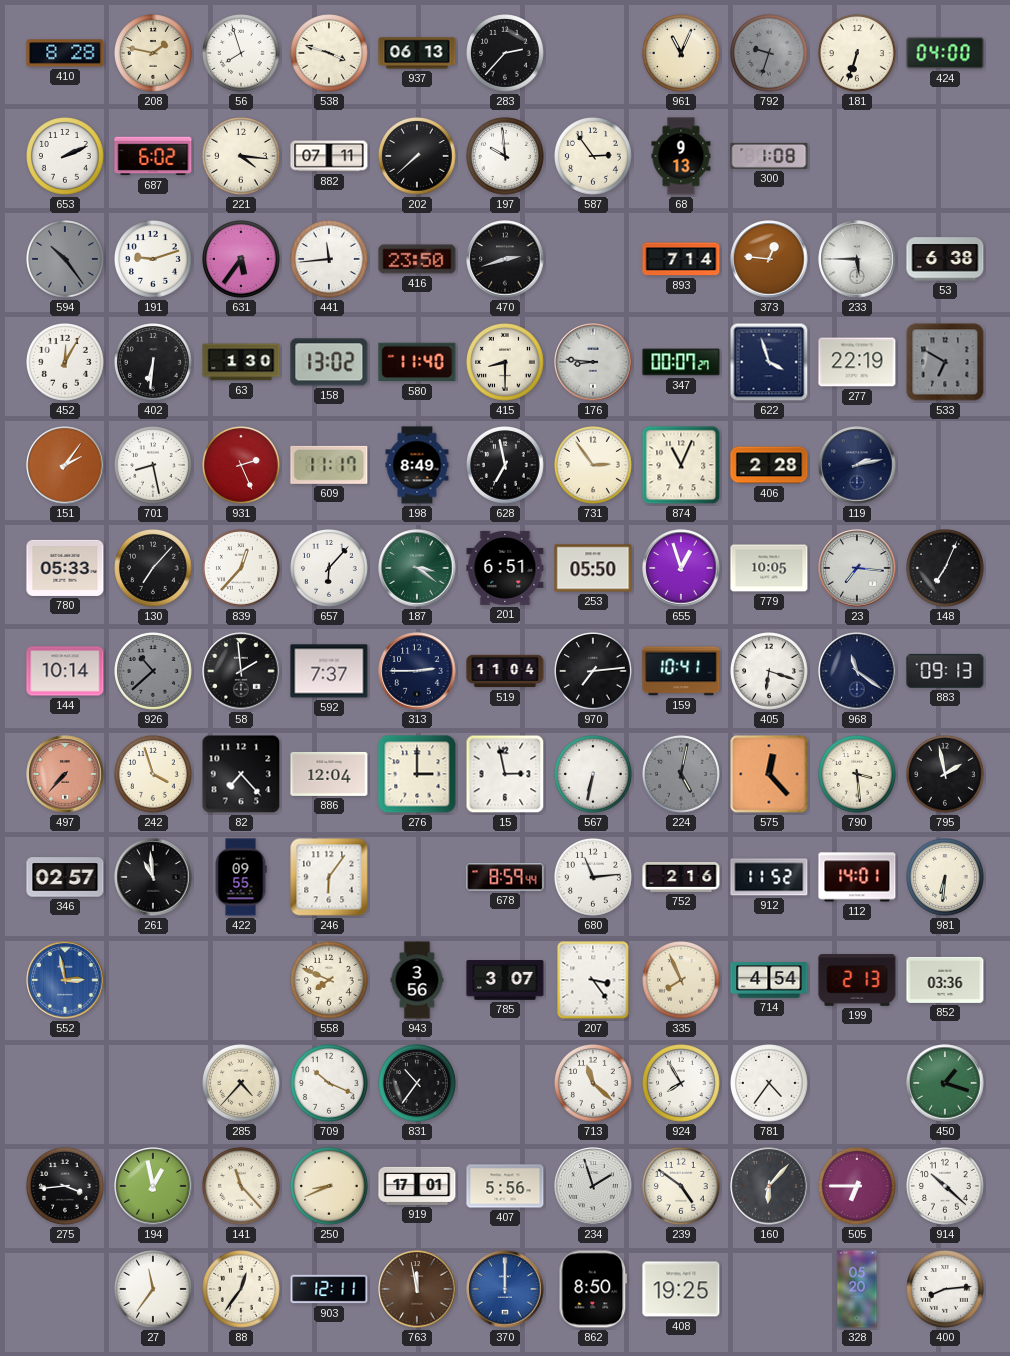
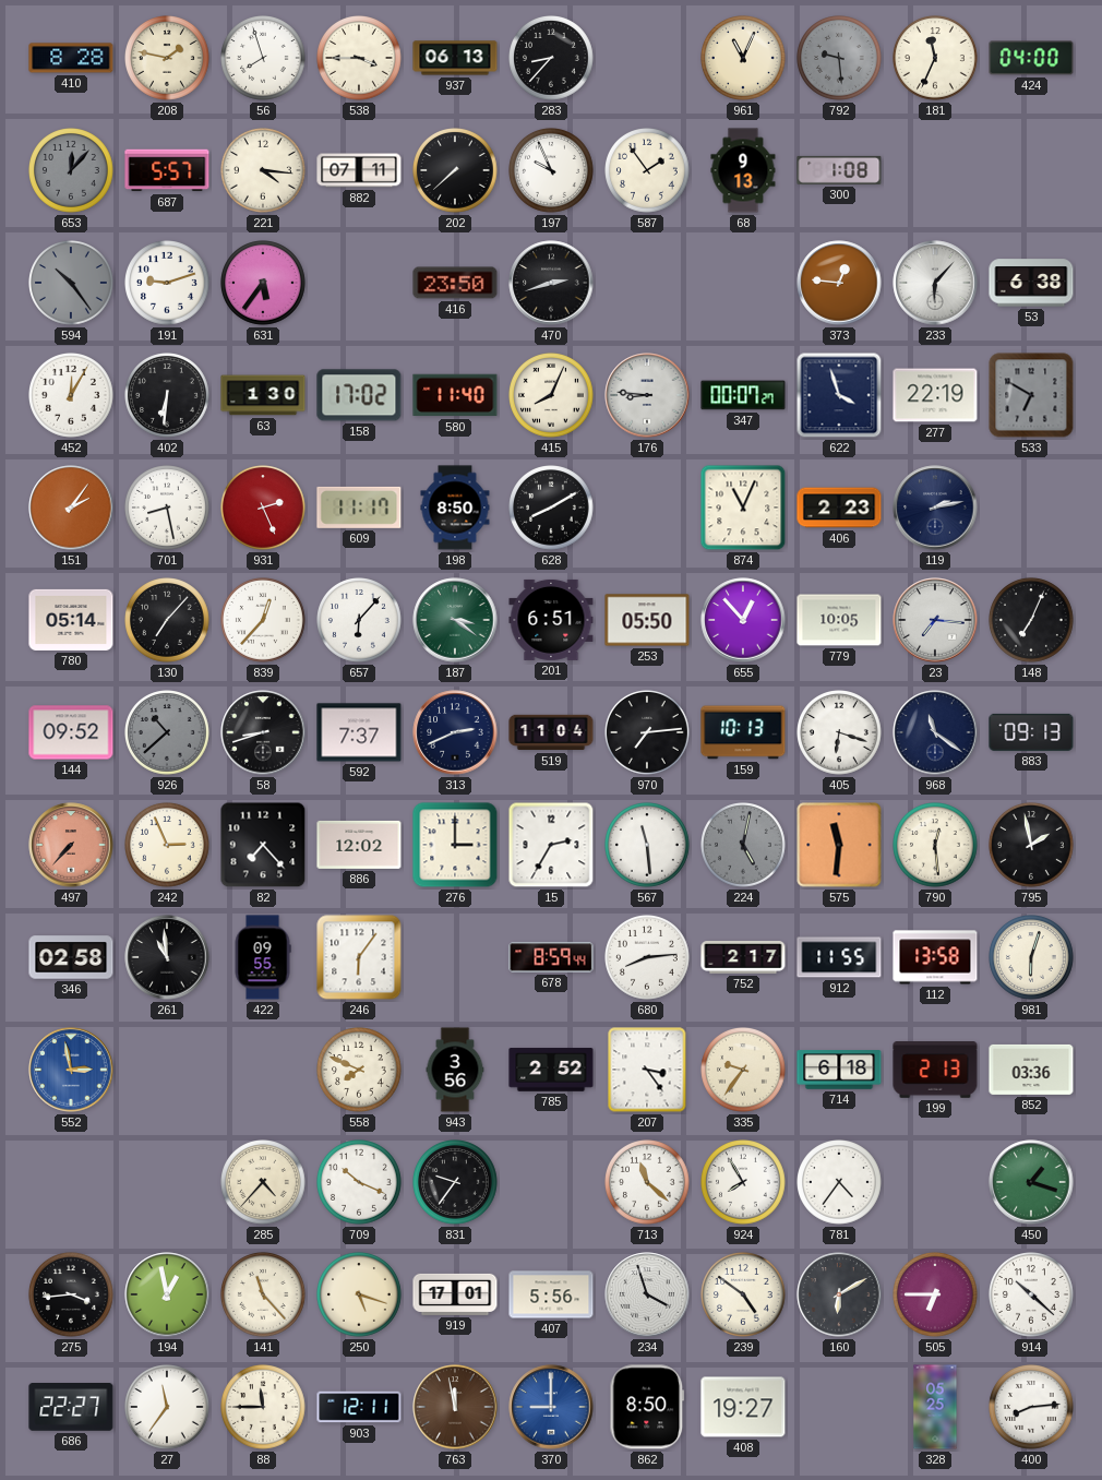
538: 3:48 -> 3:45
283: 2:37 -> 8:37
792: 9:33 -> 9:29
181: 6:33 -> 11:34
653: 2:11 -> 12:07
653 dial: white -> grey
687: 6:02 -> 5:57
197: 9:59 -> 9:56
587: 2:54 -> 1:54
441: 11:44 -> none
893: 7:14 -> none
233: 5:45 -> 6:07
158: 13:02 -> 17:02
415: 8:30 -> 8:04
198: 8:49 -> 8:50
628: 6:58 -> 8:10
731: 2:54 -> none
406: 2:28 -> 2:23
780: 05:33 -> 05:14
655: 12:57 -> 12:53
144: 10:14 -> 09:52
58: 1:59 -> 8:42
313: 2:45 -> 2:41
159: 10:41 -> 10:13
242: 3:57 -> 2:56
886: 12:04 -> 12:02
15: 2:58 -> 2:35
567: 6:32 -> 11:29
575: 12:23 -> 11:31
790: 3:29 -> 12:29
346: 02:57 -> 02:58
680: 11:14 -> 8:14
752: 2:16 -> 2:17
912: 11:52 -> 11:55
112: 14:01 -> 13:58
981: 6:31 -> 6:03
785: 3:07 -> 2:52
335: 7:56 -> 9:36
714: 4:54 -> 6:18
831: 10:36 -> 9:36
250: 8:41 -> 5:18
234: 1:57 -> 3:57
160: 6:07 -> 6:10
686: none -> 22:27
88: 12:36 -> 11:45
370: 12:00 -> 9:00
408: 19:25 -> 19:27
328: 05:20 -> 05:25
